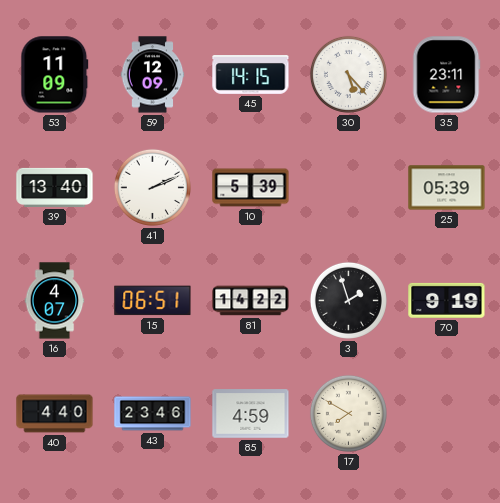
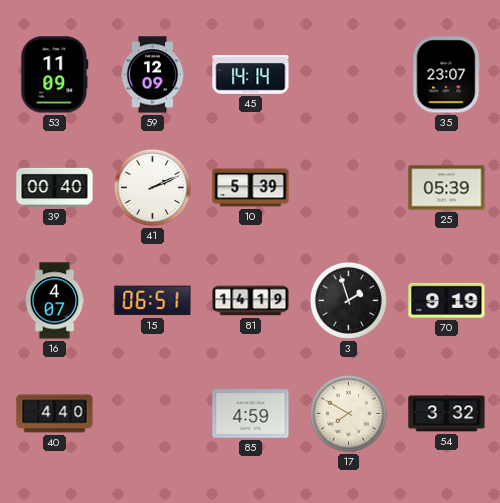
45: 14:15 -> 14:14
30: 5:23 -> none
35: 23:11 -> 23:07
39: 13:40 -> 00:40
81: 14:22 -> 14:19
43: 23:46 -> none
54: none -> 3:32
